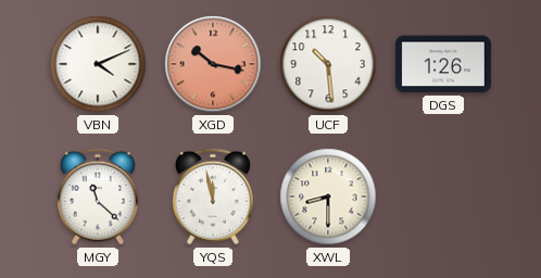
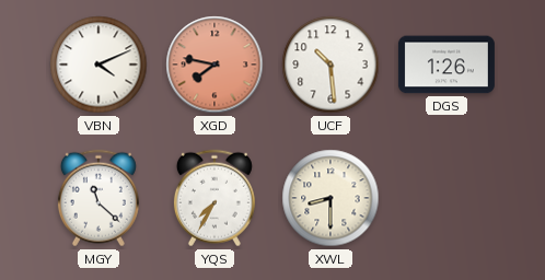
XGD: 10:17 -> 7:47
YQS: 11:58 -> 7:35
